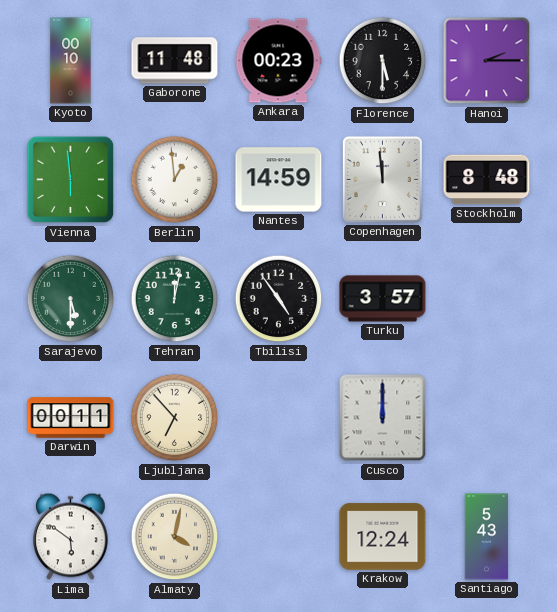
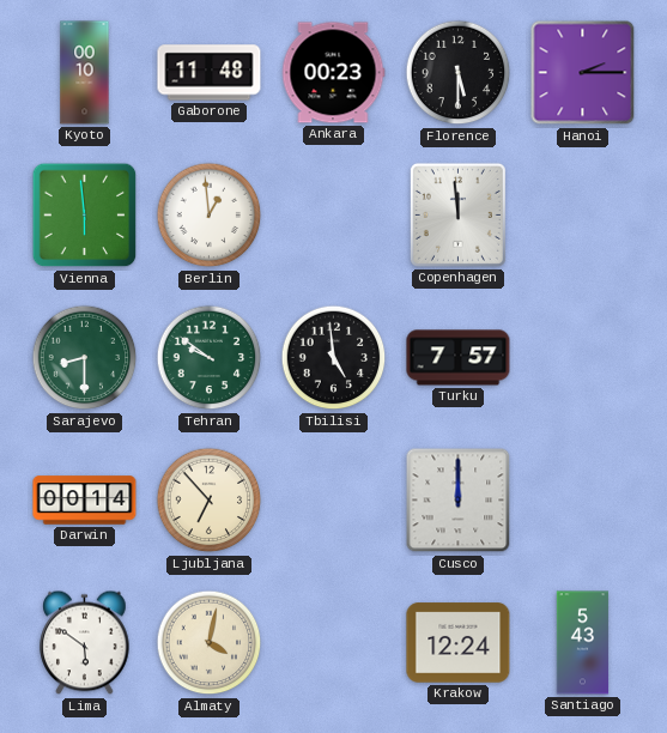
Nantes: 14:59 -> none
Stockholm: 8:48 -> none
Sarajevo: 5:30 -> 8:30
Tehran: 12:02 -> 9:51
Tbilisi: 4:54 -> 4:59
Turku: 3:57 -> 7:57
Darwin: 00:11 -> 00:14
